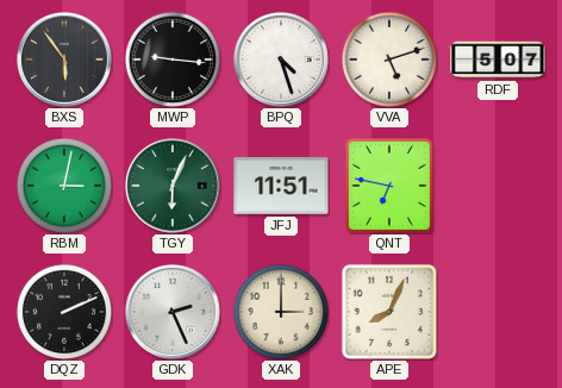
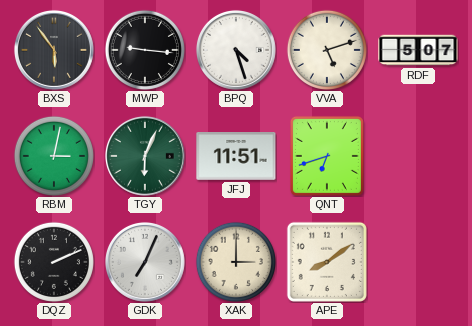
QNT: 6:47 -> 6:42
GDK: 2:26 -> 7:04
APE: 8:04 -> 8:09
